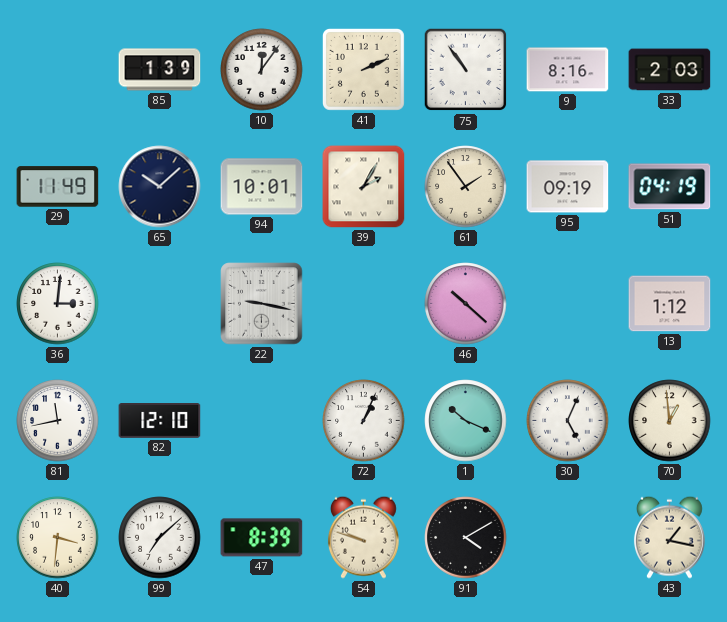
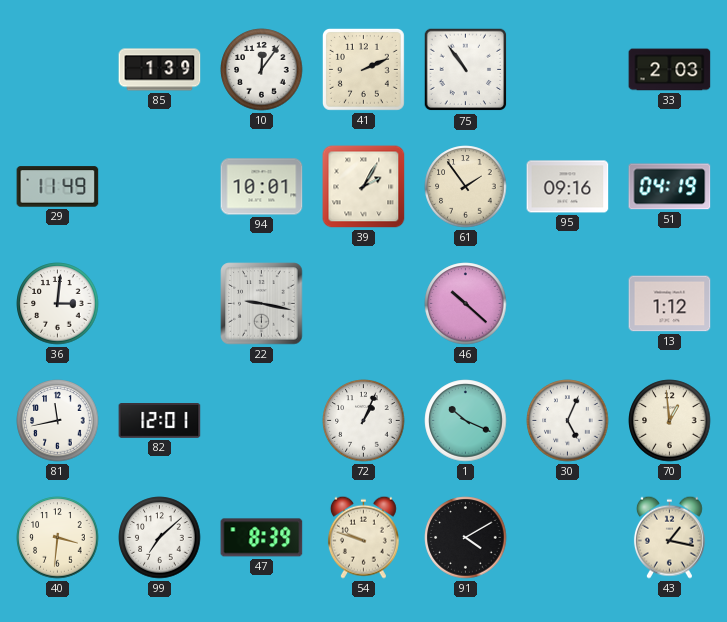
9: 8:16 -> none
65: 10:08 -> none
95: 09:19 -> 09:16
82: 12:10 -> 12:01
